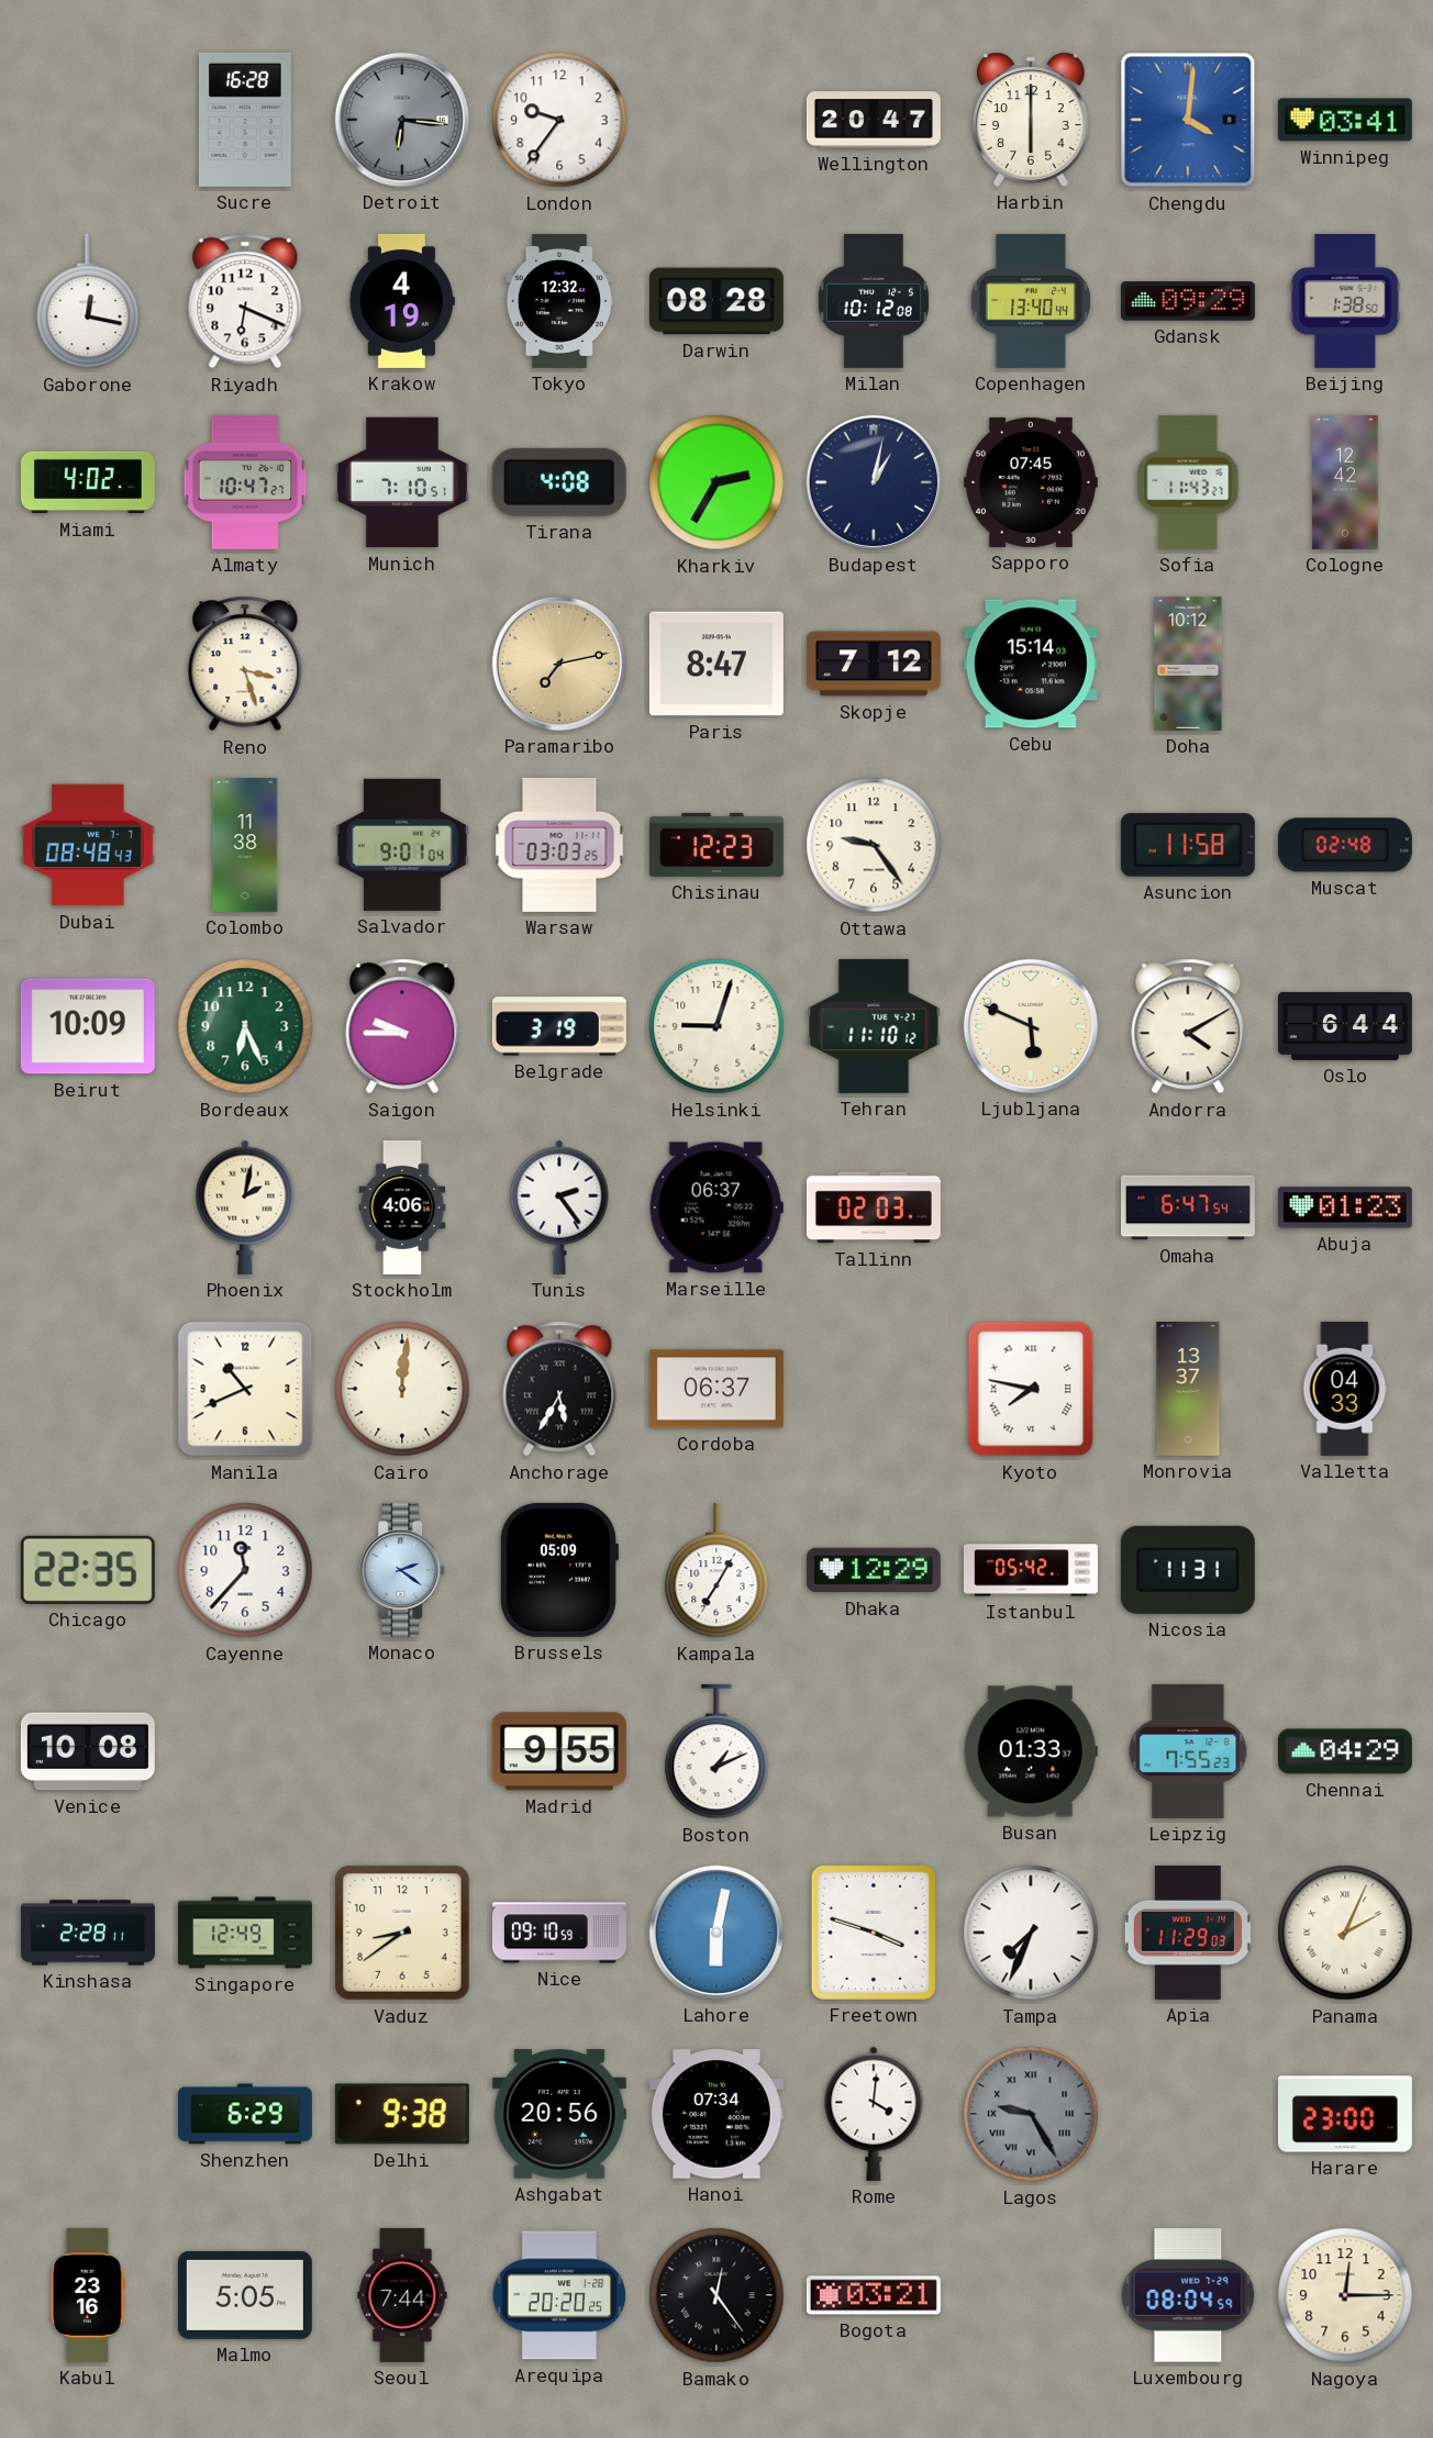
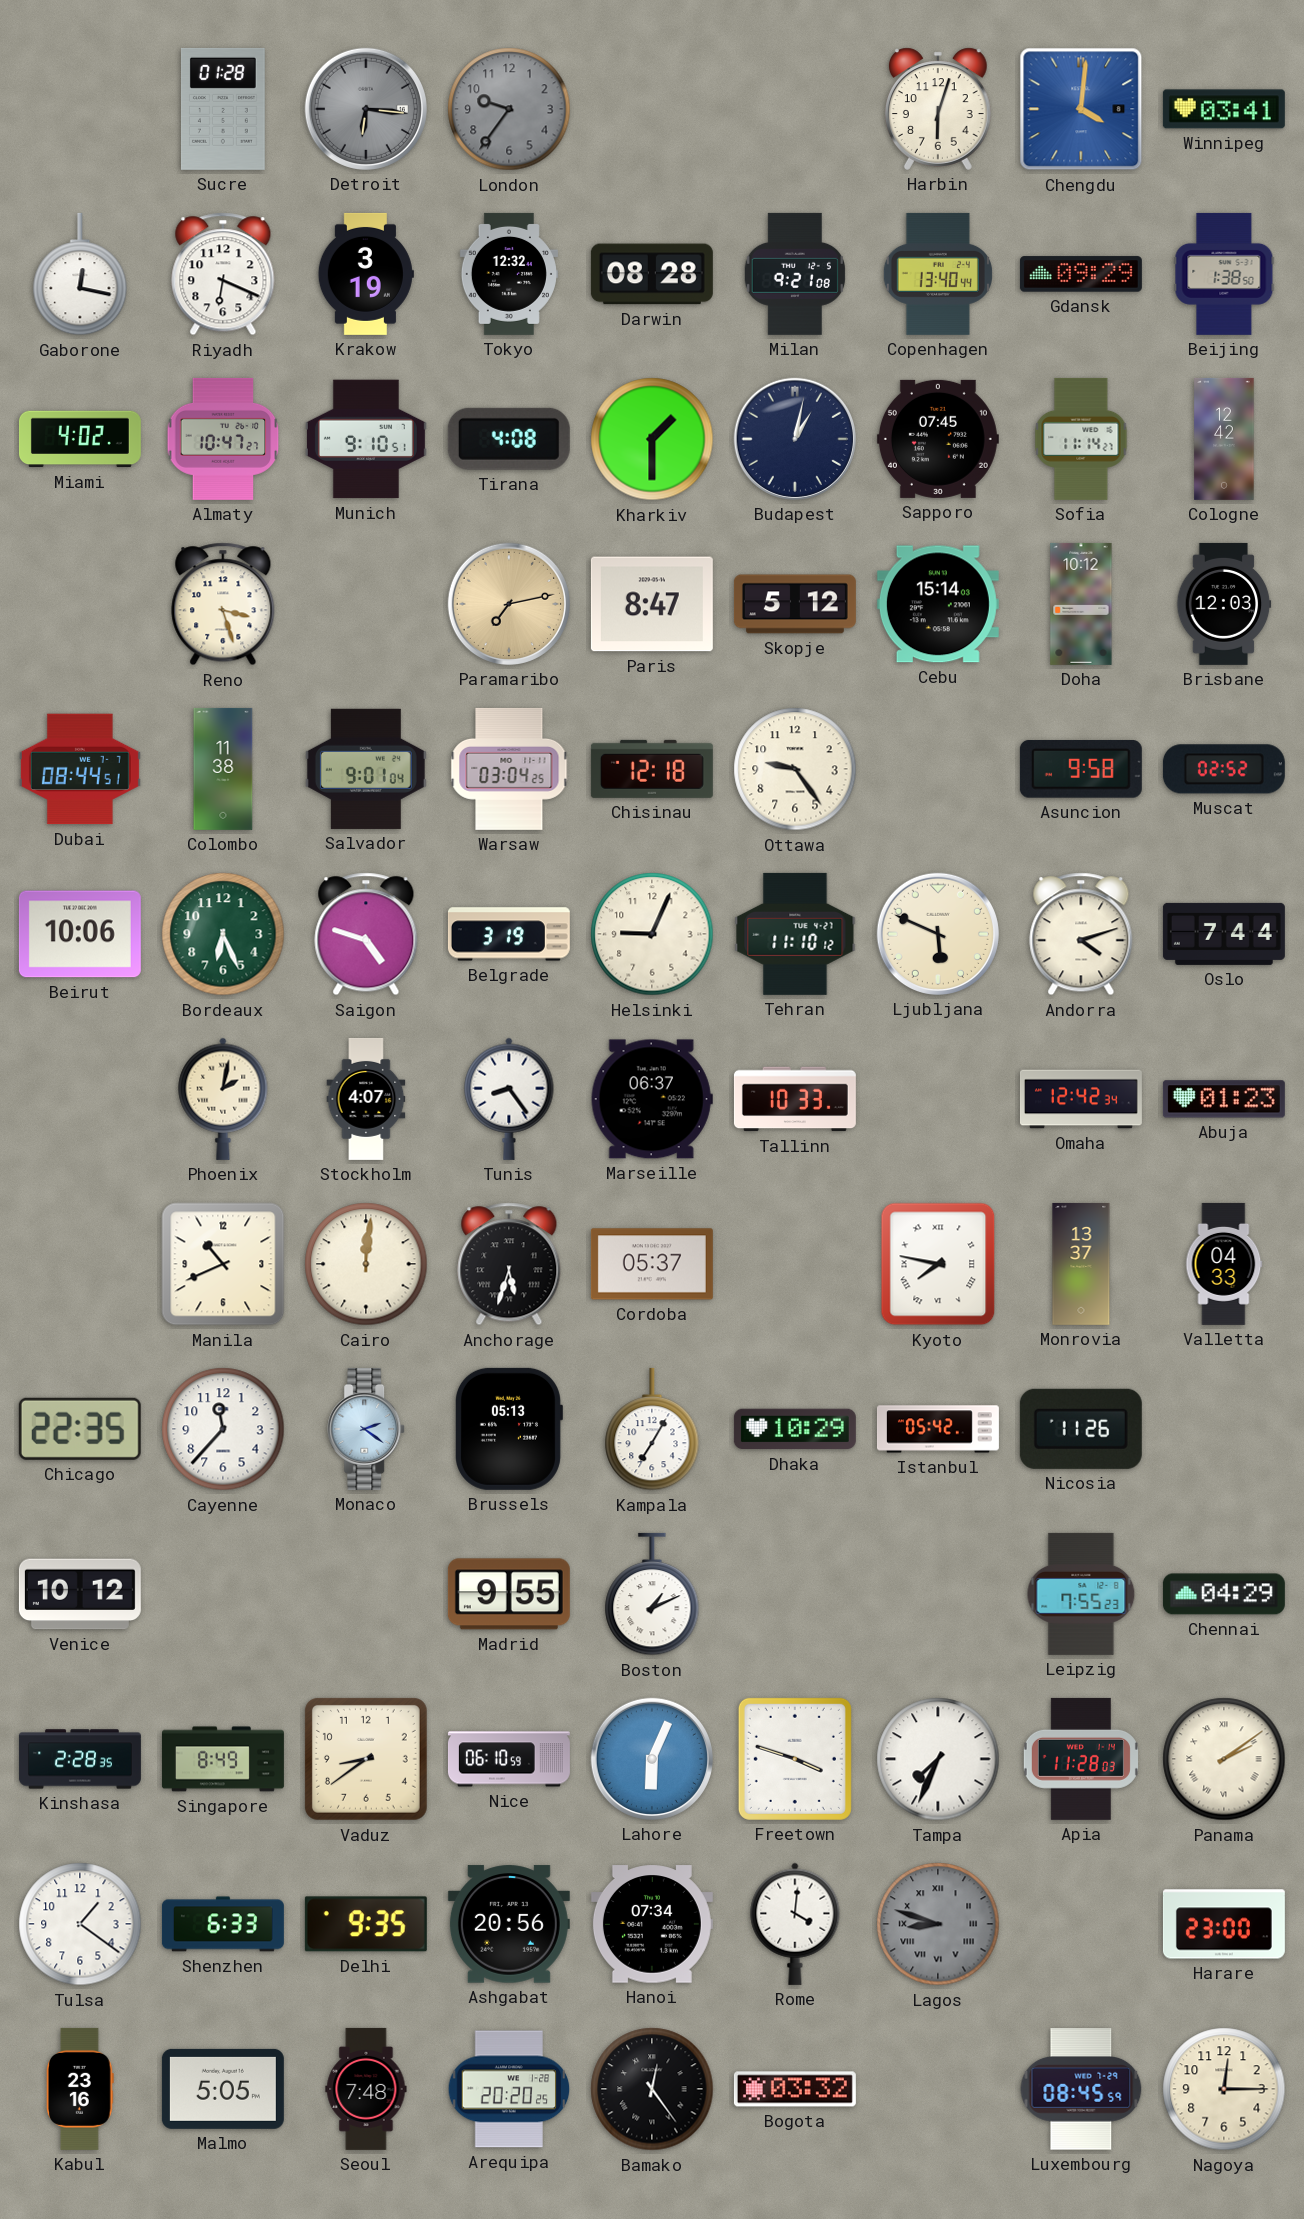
Sucre: 16:28 -> 01:28
London dial: white -> grey
Wellington: 20:47 -> none
Harbin: 6:00 -> 6:03
Krakow: 4:19 -> 3:19
Milan: 10:12 -> 9:21
Munich: 7:10 -> 9:10
Kharkiv: 2:35 -> 1:30
Sofia: 11:43 -> 11:14
Skopje: 7:12 -> 5:12
Brisbane: none -> 12:03
Dubai: 08:48 -> 08:44
Warsaw: 03:03 -> 03:04
Chisinau: 12:23 -> 12:18
Asuncion: 11:58 -> 9:58
Muscat: 02:48 -> 02:52
Beirut: 10:09 -> 10:06
Saigon: 9:45 -> 4:48
Helsinki: 9:03 -> 9:04
Andorra: 4:10 -> 4:12
Oslo: 6:44 -> 7:44
Stockholm: 4:06 -> 4:07
Tunis: 2:24 -> 8:24
Tallinn: 02:03 -> 10:33
Omaha: 6:47 -> 12:42
Anchorage: 5:35 -> 5:33
Cordoba: 06:37 -> 05:37
Brussels: 05:09 -> 05:13
Dhaka: 12:29 -> 10:29
Nicosia: 11:31 -> 11:26
Venice: 10:08 -> 10:12
Busan: 01:33 -> none
Kinshasa: 2:28:11 -> 2:28:35
Singapore: 12:49 -> 8:49
Nice: 09:10 -> 06:10
Lahore: 6:02 -> 6:04
Apia: 11:29 -> 11:28
Panama: 2:04 -> 2:09
Tulsa: none -> 1:21
Shenzhen: 6:29 -> 6:33
Delhi: 9:38 -> 9:35
Lagos: 9:25 -> 8:48
Seoul: 7:44 -> 7:48
Bogota: 03:21 -> 03:32
Luxembourg: 08:04 -> 08:45
